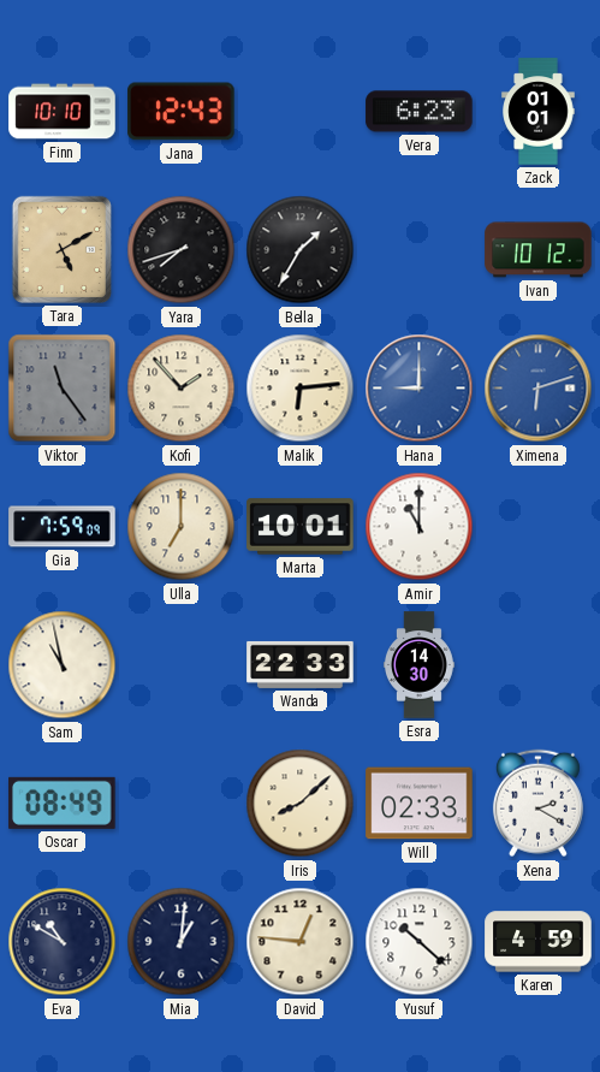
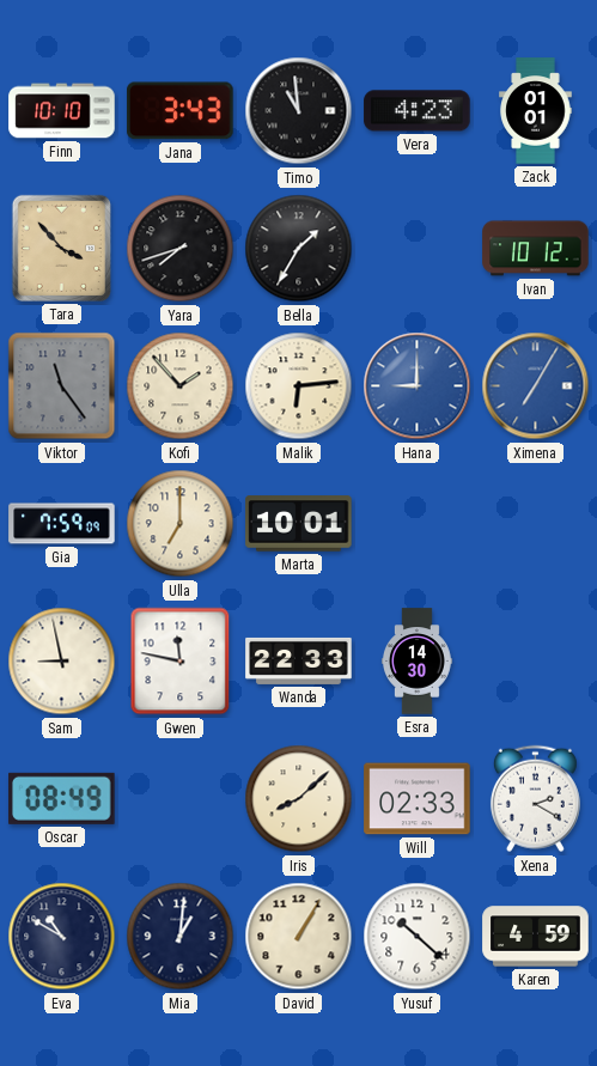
Jana: 12:43 -> 3:43
Timo: none -> 10:59
Vera: 6:23 -> 4:23
Tara: 5:10 -> 3:53
Ximena: 6:12 -> 7:05
Amir: 11:00 -> none
Sam: 10:58 -> 8:58
Gwen: none -> 11:47
David: 12:46 -> 1:05
